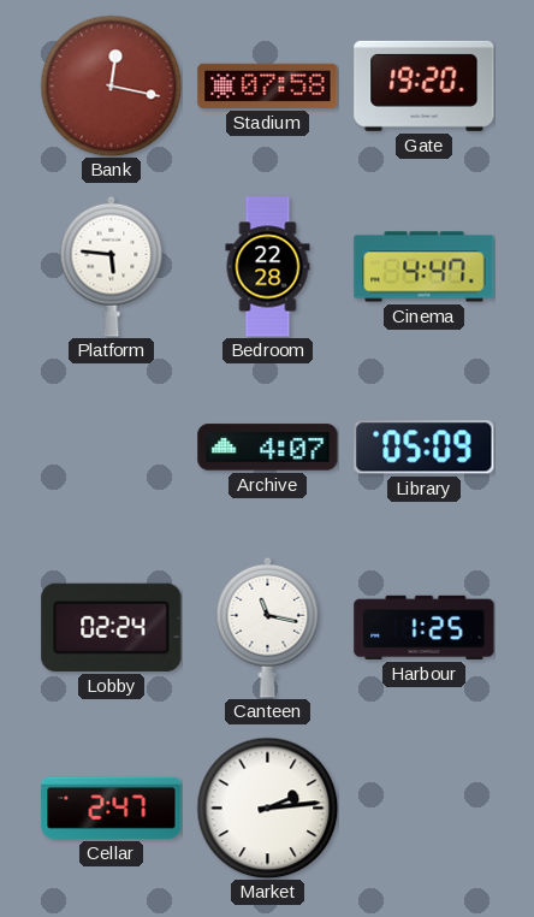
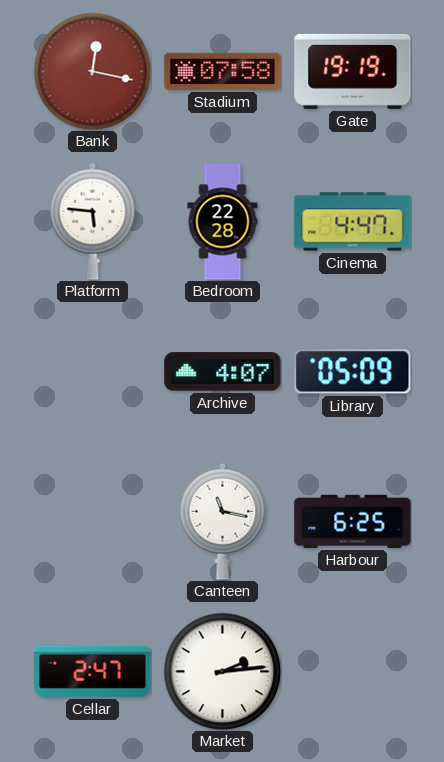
Gate: 19:20 -> 19:19
Lobby: 02:24 -> none
Harbour: 1:25 -> 6:25
